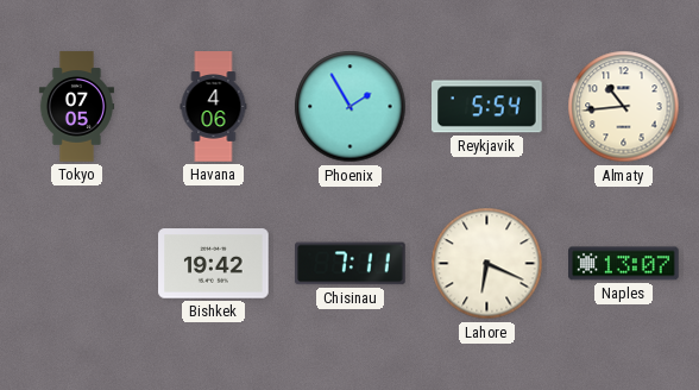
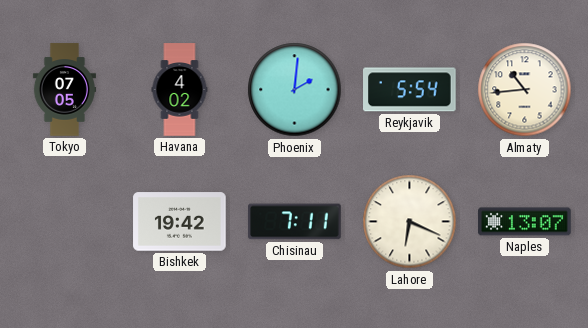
Havana: 4:06 -> 4:02
Phoenix: 1:55 -> 2:01
